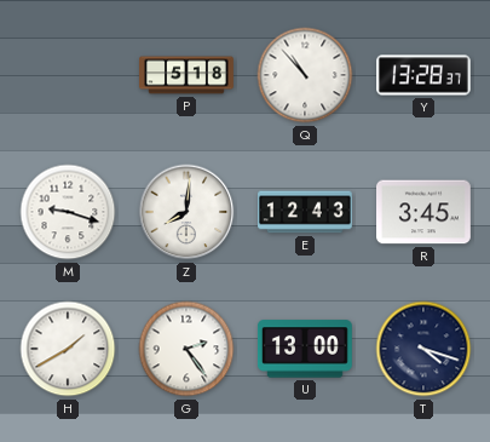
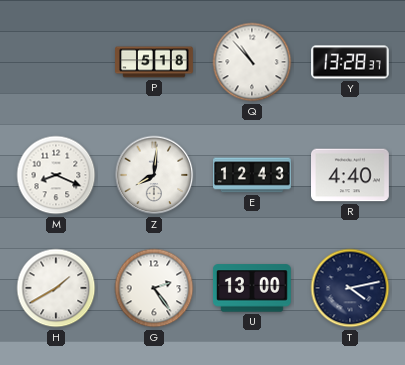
M: 9:18 -> 8:19
R: 3:45 -> 4:40
T: 4:18 -> 4:13
